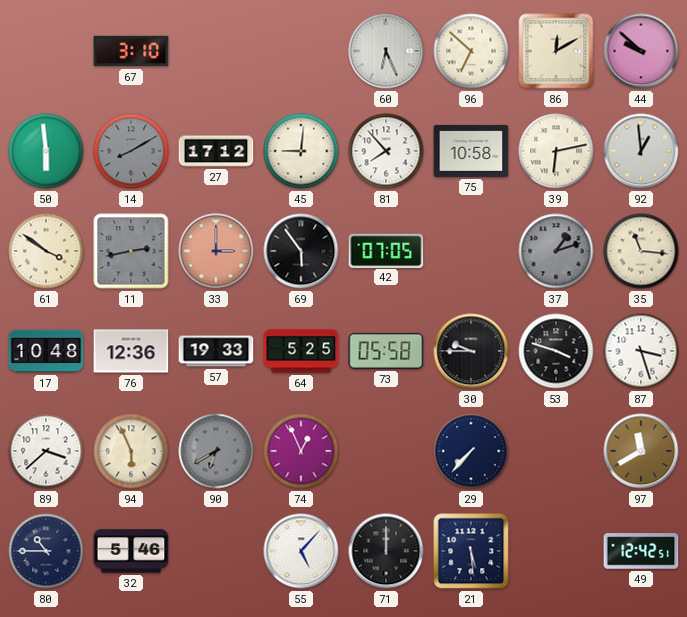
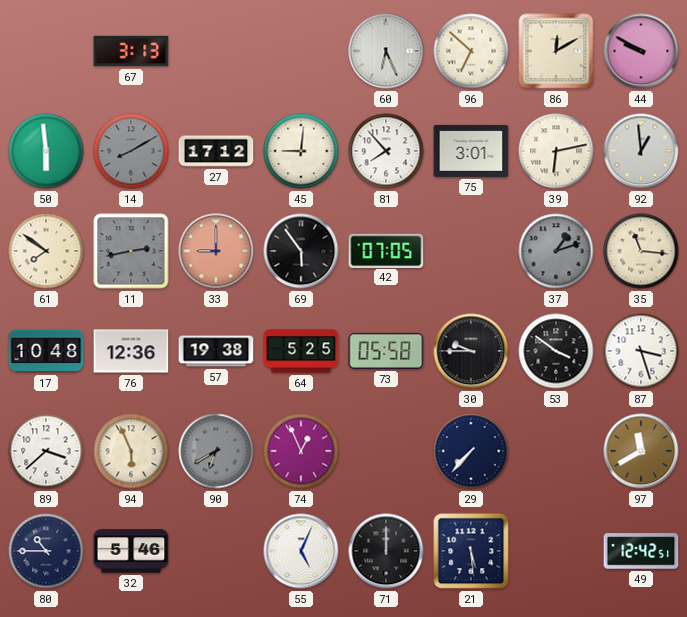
67: 3:10 -> 3:13
44: 9:52 -> 9:50
75: 10:58 -> 3:01
61: 3:51 -> 7:51
33: 3:00 -> 9:00
57: 19:33 -> 19:38
53: 3:48 -> 3:51
55: 5:07 -> 5:04
